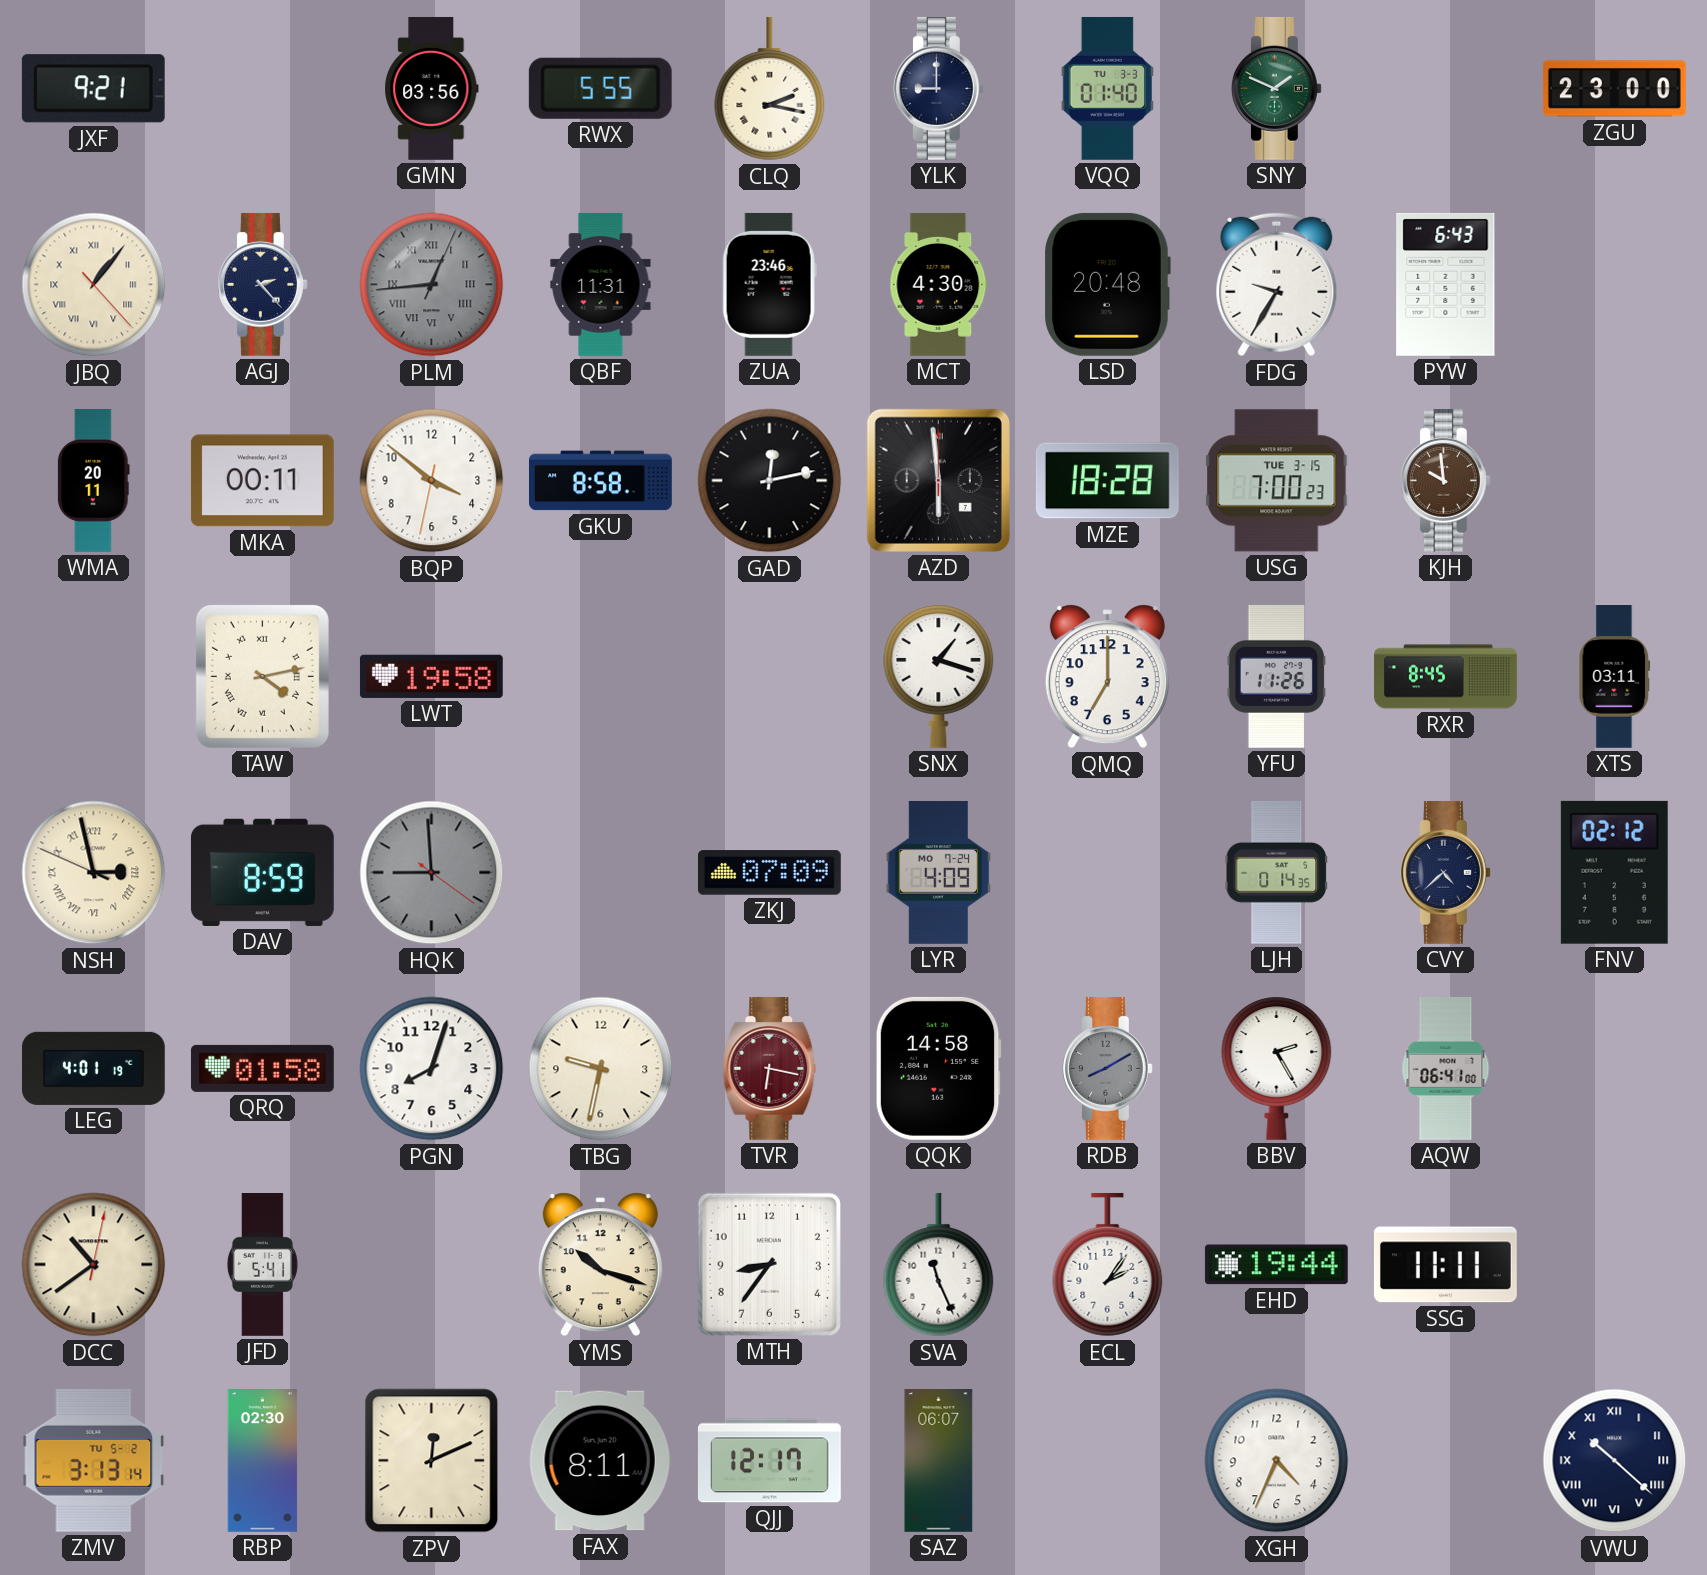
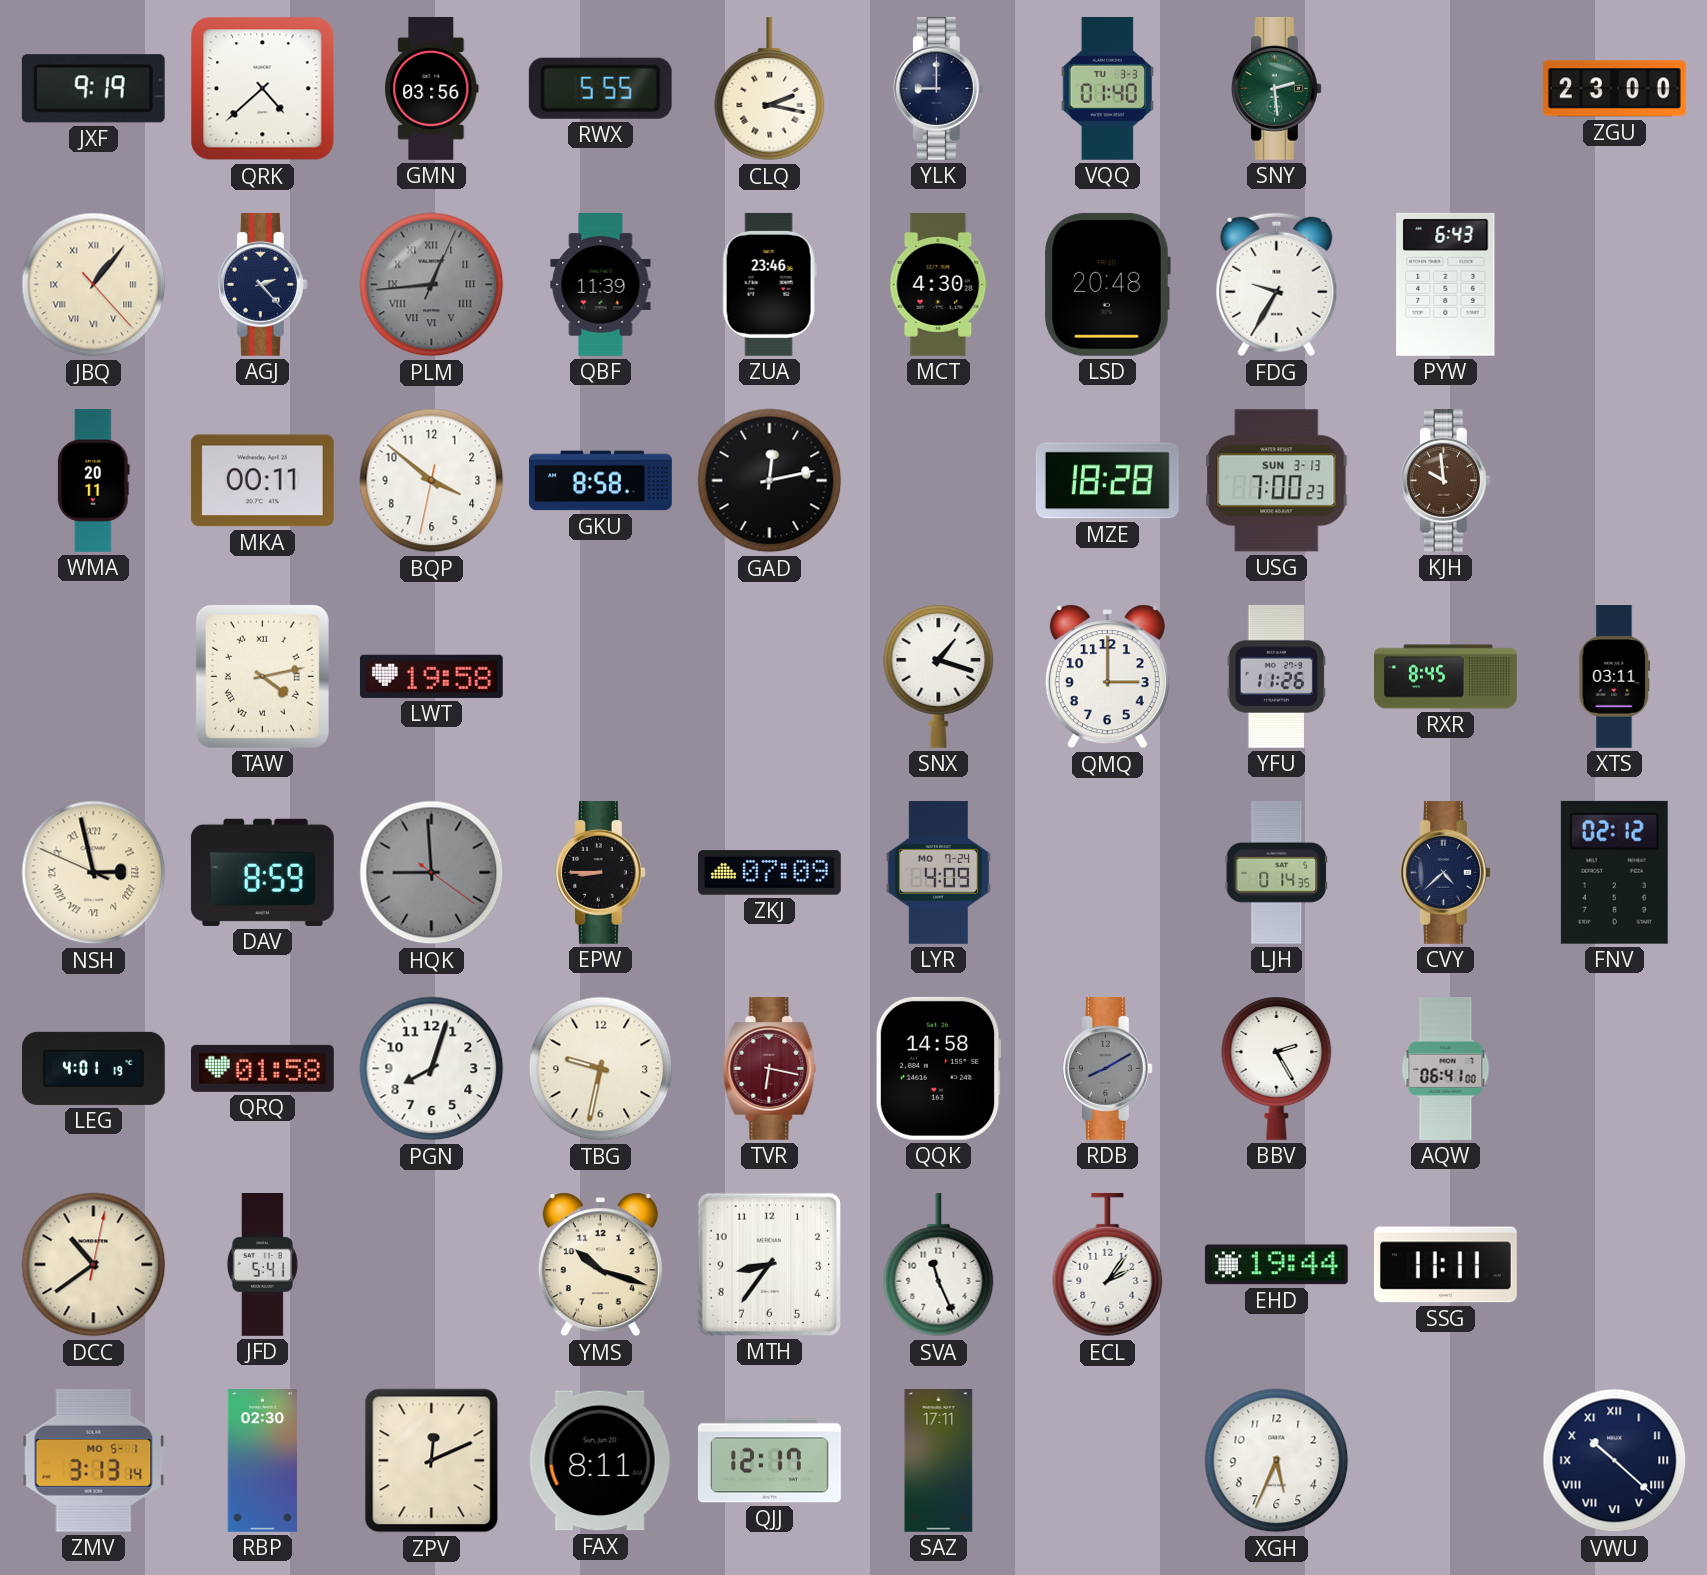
JXF: 9:21 -> 9:19
QRK: none -> 4:38
SNY: 1:49 -> 2:29
QBF: 11:31 -> 11:39
AZD: 5:59 -> none
USG date: TUE 3-15 -> SUN 3-13
QMQ: 7:00 -> 3:00
EPW: none -> 8:45
ZMV date: TU 5-2 -> MO 5-1
SAZ: 06:07 -> 17:11
XGH: 4:34 -> 5:34
